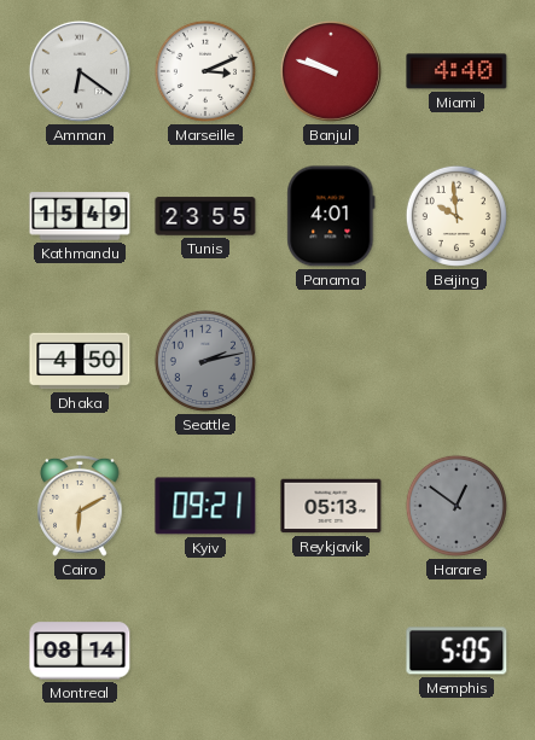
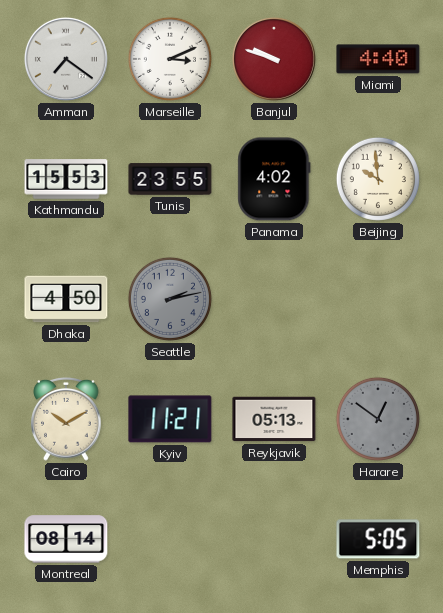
Amman: 6:21 -> 7:21
Kathmandu: 15:49 -> 15:53
Panama: 4:01 -> 4:02
Cairo: 6:10 -> 10:10
Kyiv: 09:21 -> 11:21
